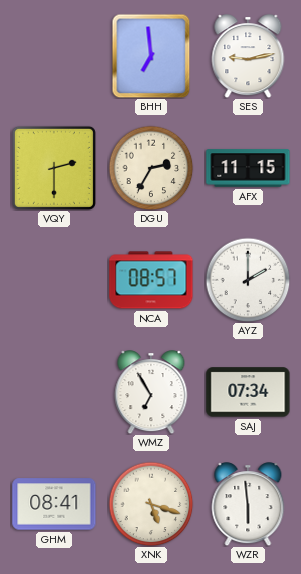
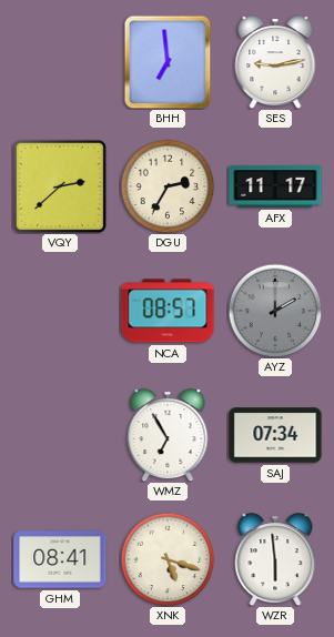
VQY: 2:30 -> 2:38
AFX: 11:15 -> 11:17
AYZ dial: white -> grey
